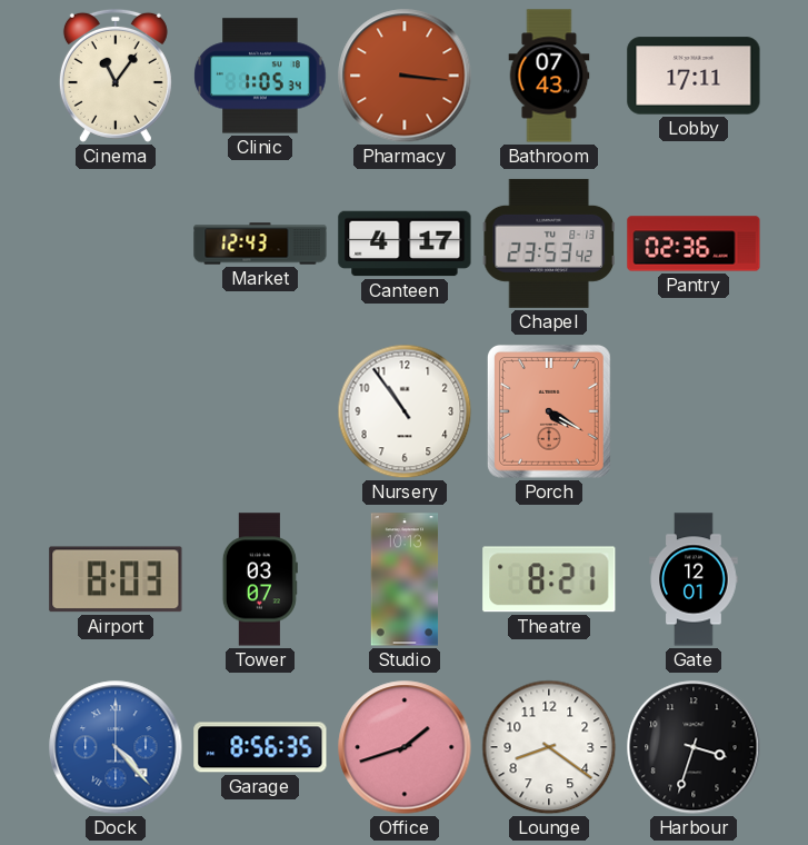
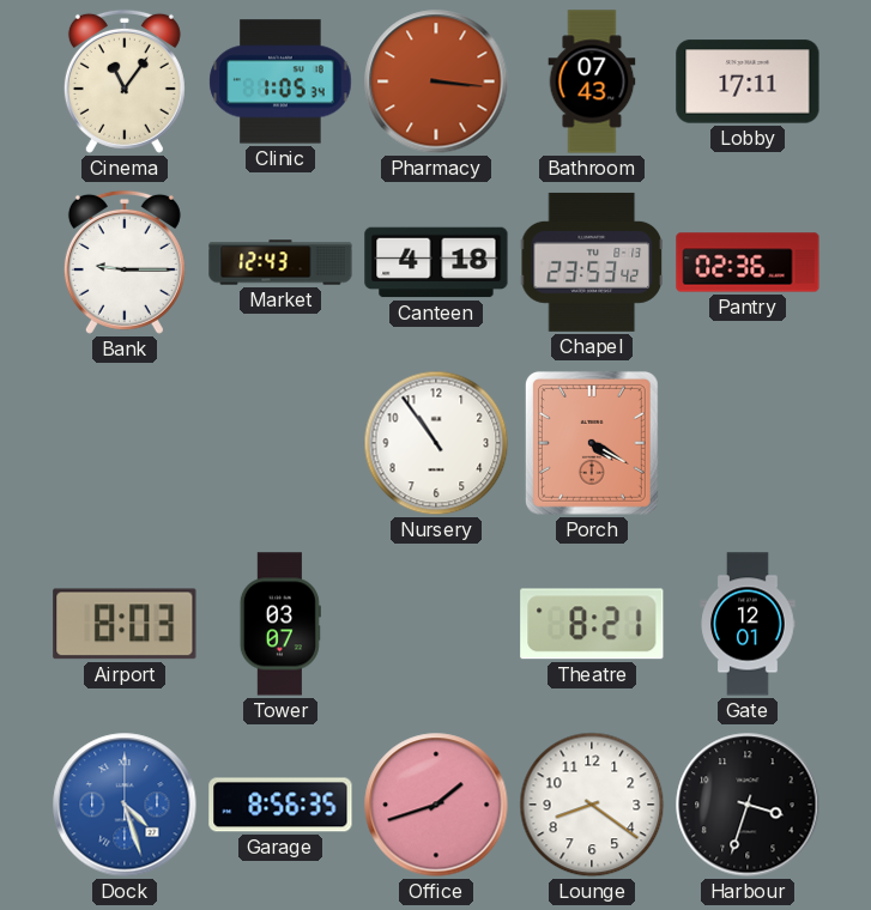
Bank: none -> 9:15
Canteen: 4:17 -> 4:18
Studio: 10:13 -> none
Dock: 4:23 -> 4:27
